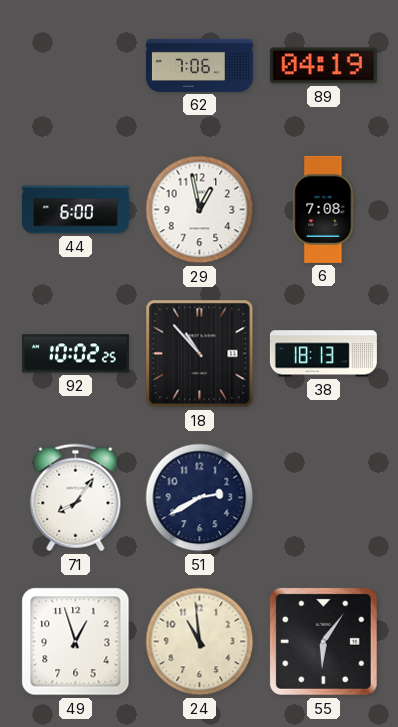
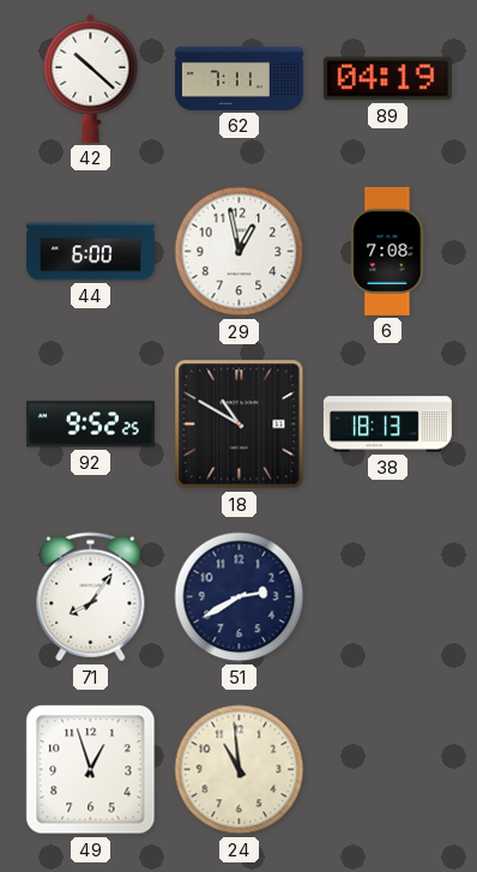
42: none -> 10:22
62: 7:06 -> 7:11
92: 10:02 -> 9:52
18: 10:53 -> 10:50
55: 6:06 -> none
